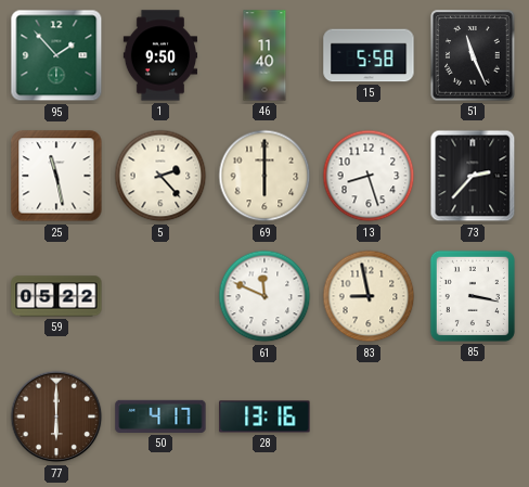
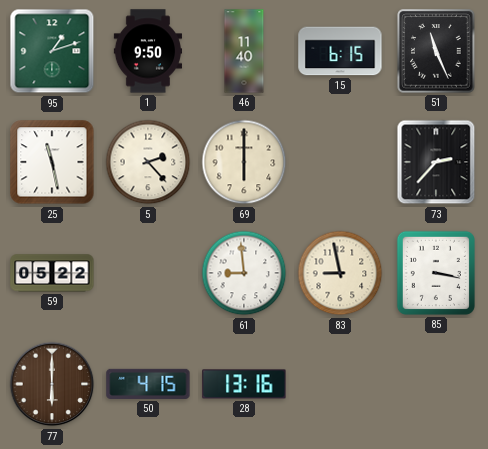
95: 1:53 -> 1:12
15: 5:58 -> 6:15
13: 8:27 -> none
61: 11:49 -> 8:59
50: 4:17 -> 4:15
